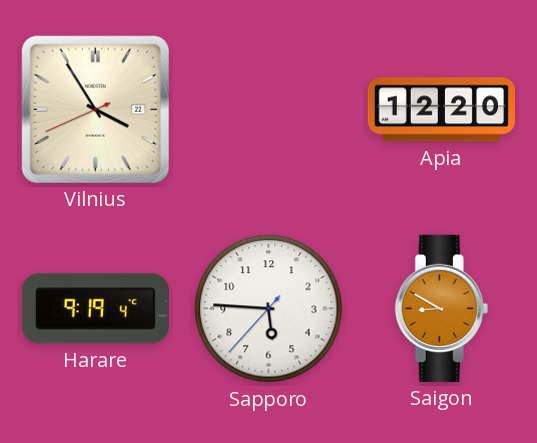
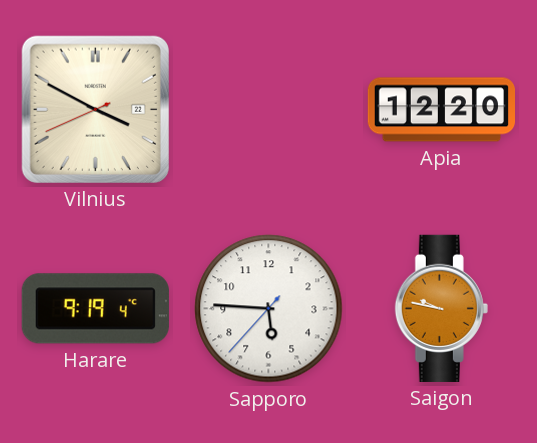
Vilnius: 3:54 -> 3:49
Saigon: 8:50 -> 9:47
